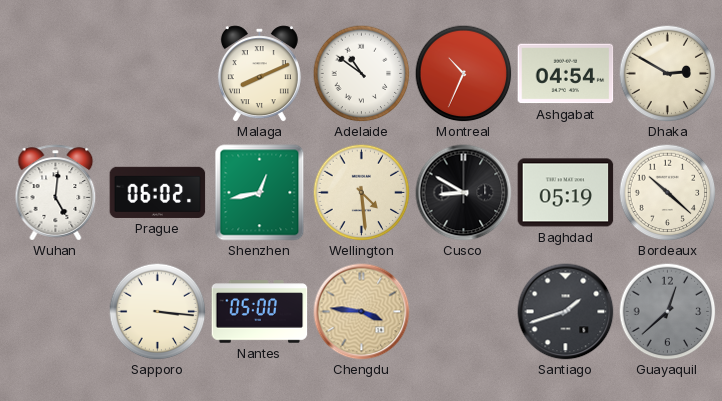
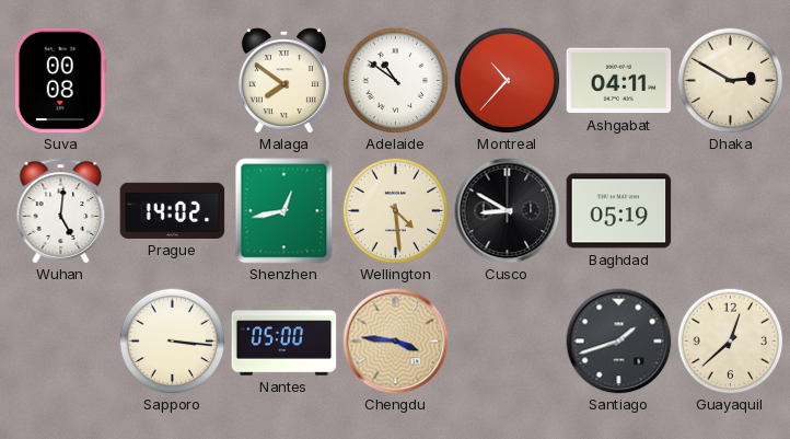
Suva: none -> 00:08
Malaga: 8:11 -> 7:51
Montreal: 10:34 -> 10:37
Ashgabat: 04:54 -> 04:11
Prague: 06:02 -> 14:02
Bordeaux: 10:22 -> none
Guayaquil dial: grey -> cream
